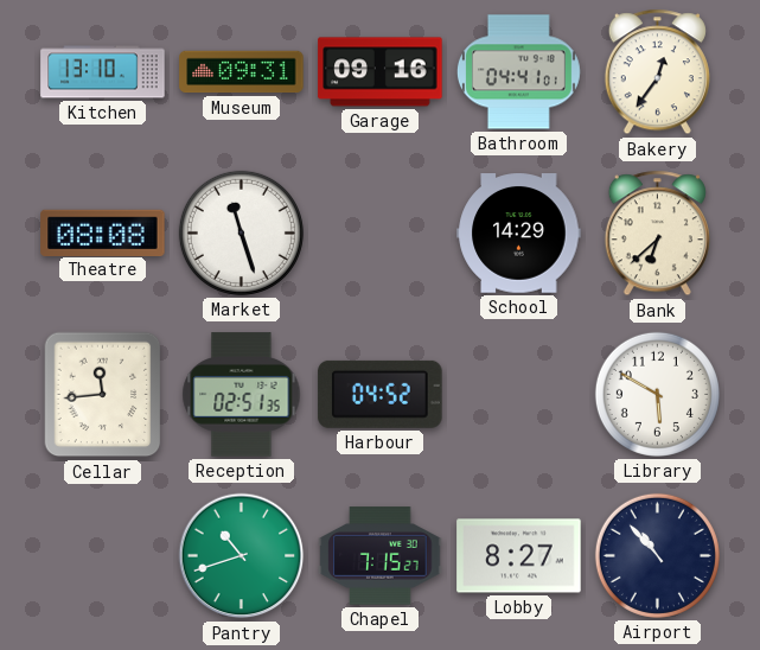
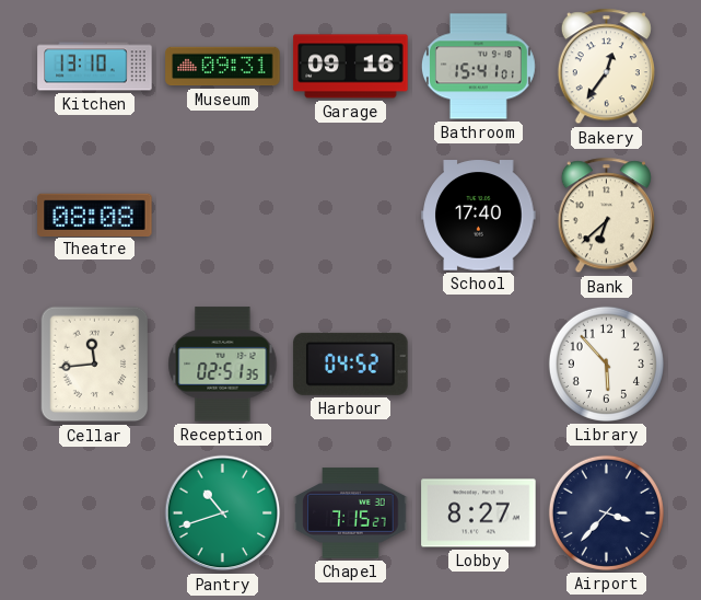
Bathroom: 04:41 -> 15:41
Market: 11:27 -> none
School: 14:29 -> 17:40
Library: 5:50 -> 5:53
Airport: 10:53 -> 3:37
